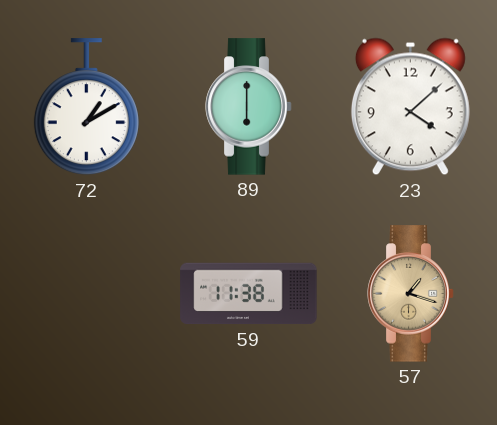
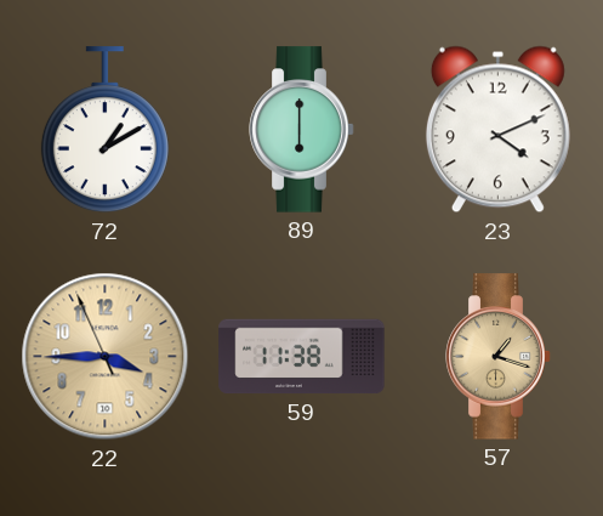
23: 4:08 -> 4:11
22: none -> 3:44
